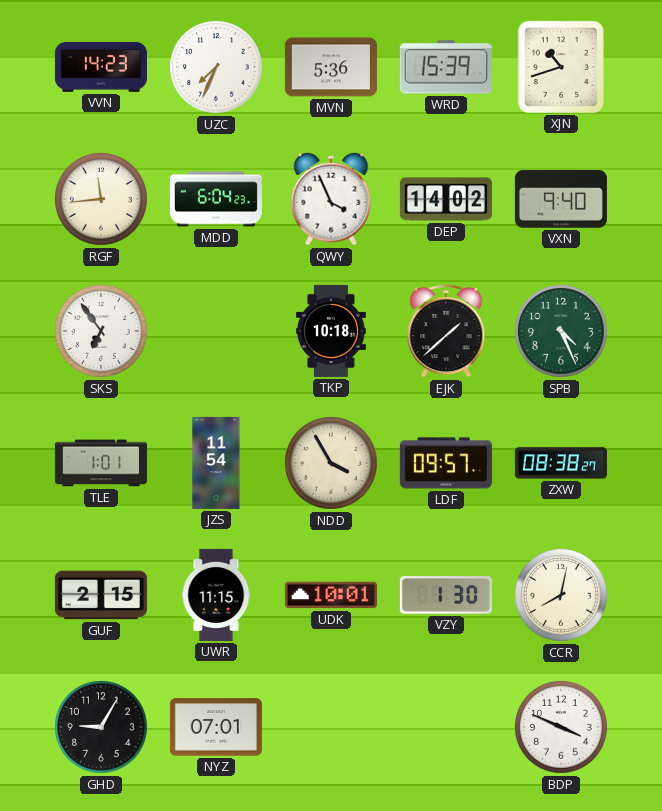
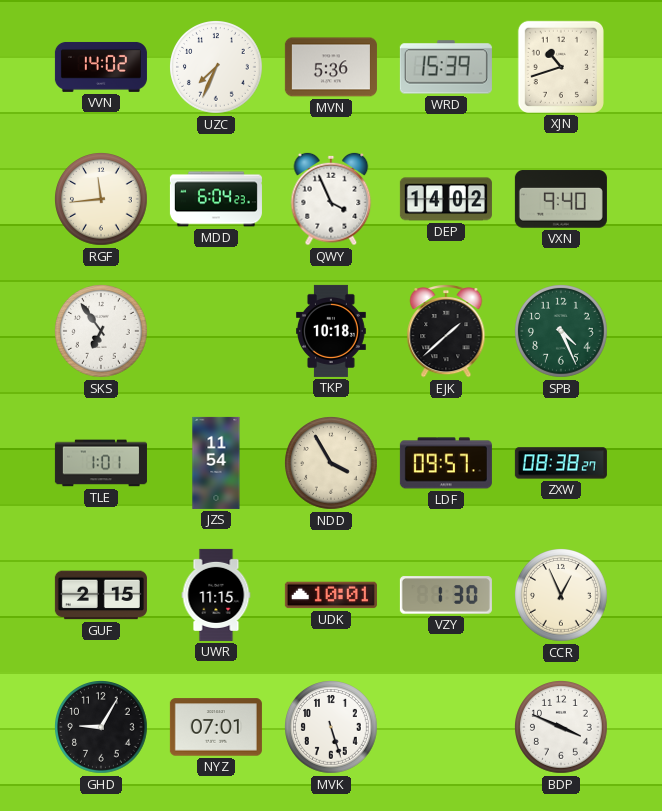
VVN: 14:23 -> 14:02
CCR: 8:02 -> 12:56
MVK: none -> 5:27
